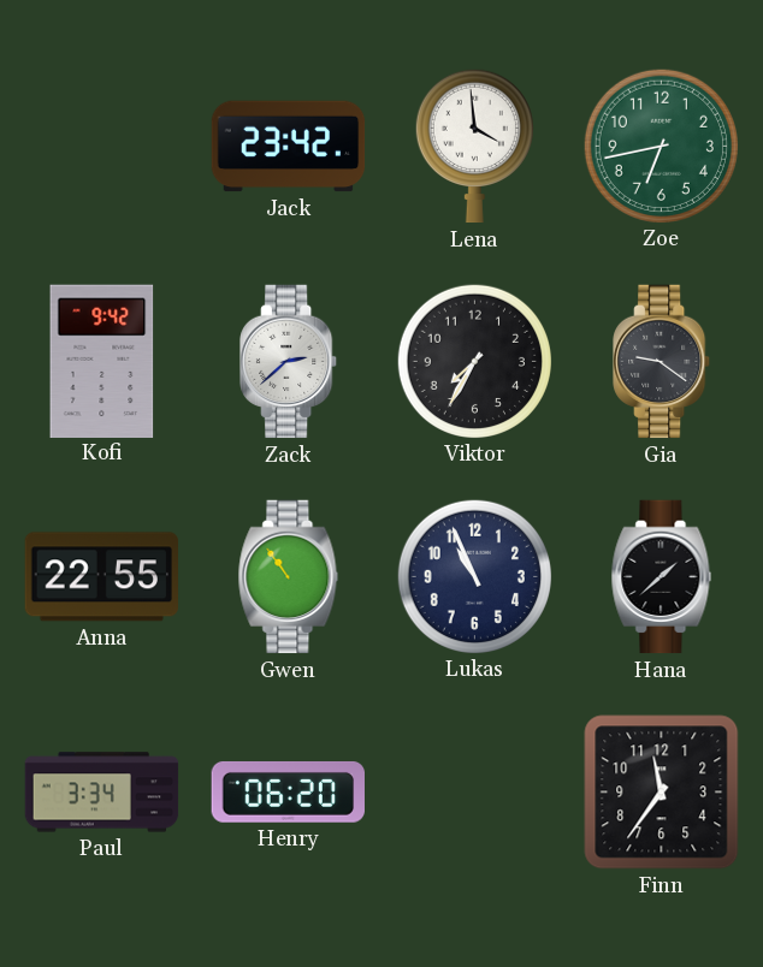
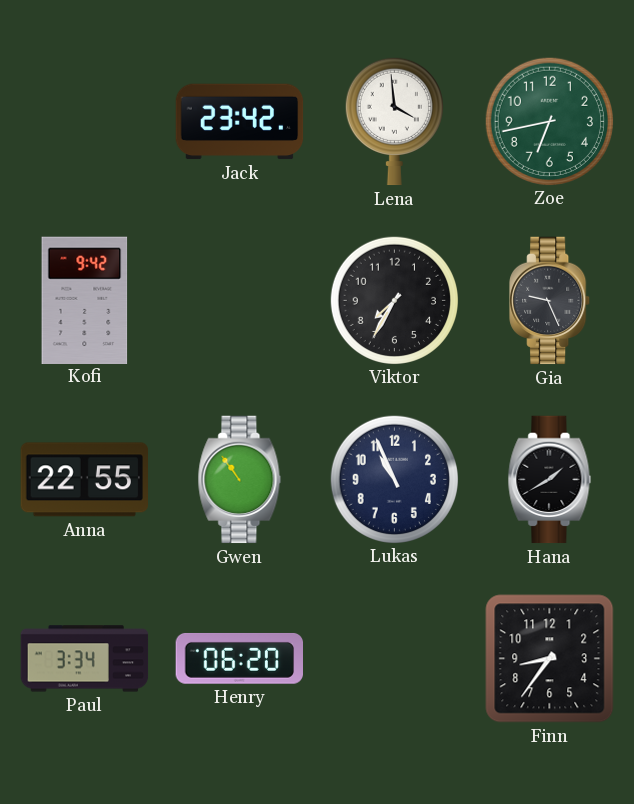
Zack: 2:38 -> none
Gia: 9:21 -> 9:26
Hana: 1:38 -> 1:40
Finn: 11:36 -> 8:36
